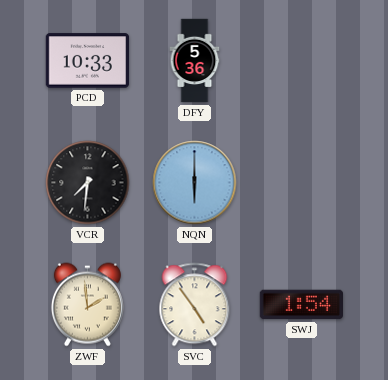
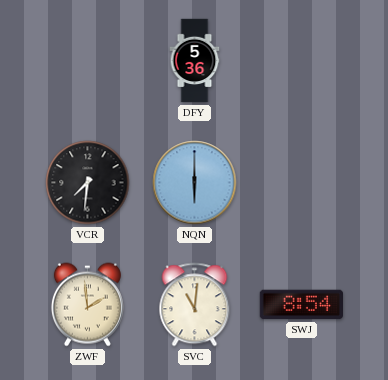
PCD: 10:33 -> none
SVC: 4:54 -> 11:01
SWJ: 1:54 -> 8:54
